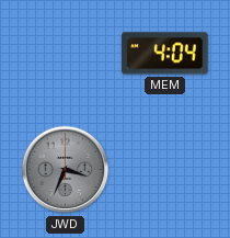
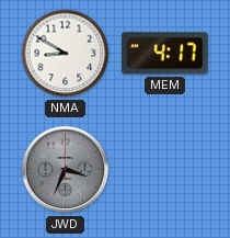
NMA: none -> 8:50
MEM: 4:04 -> 4:17
